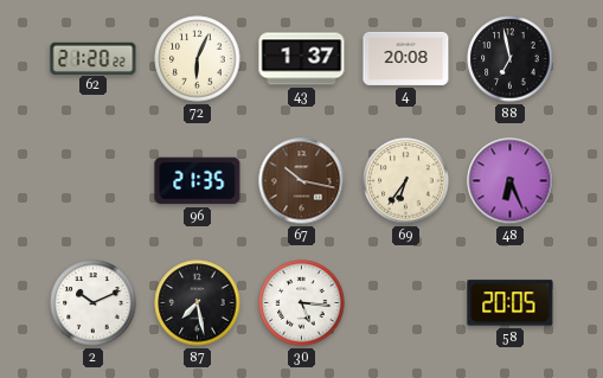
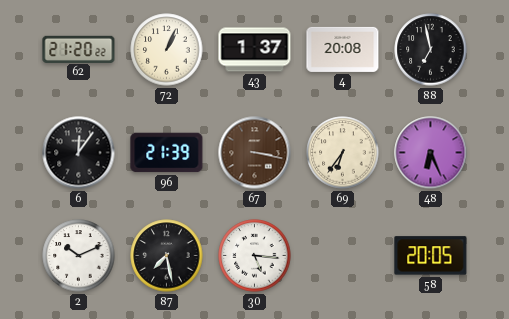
72: 6:04 -> 1:04
6: none -> 12:06
96: 21:35 -> 21:39
67: 10:17 -> 3:17
